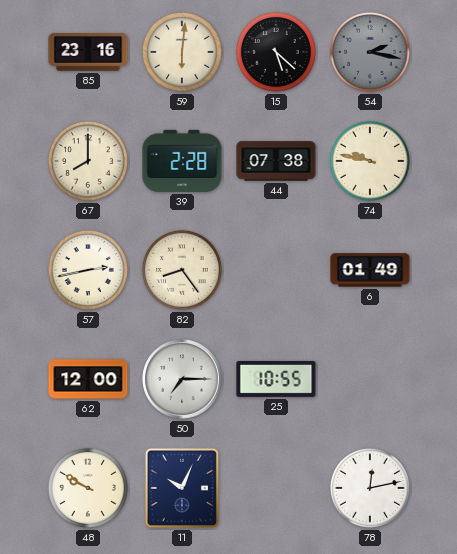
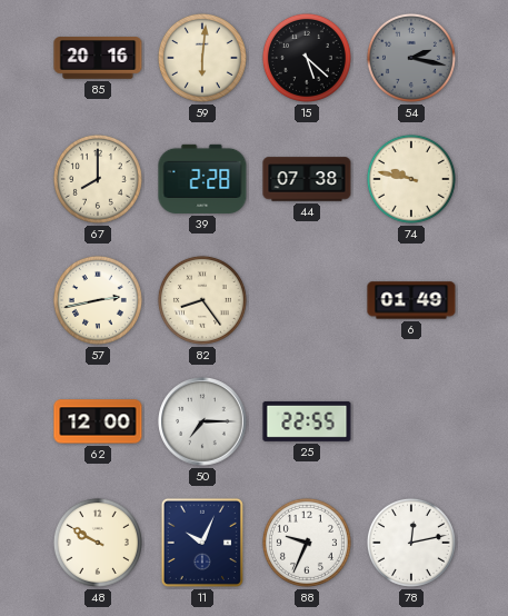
85: 23:16 -> 20:16
25: 10:55 -> 22:55
88: none -> 9:34
